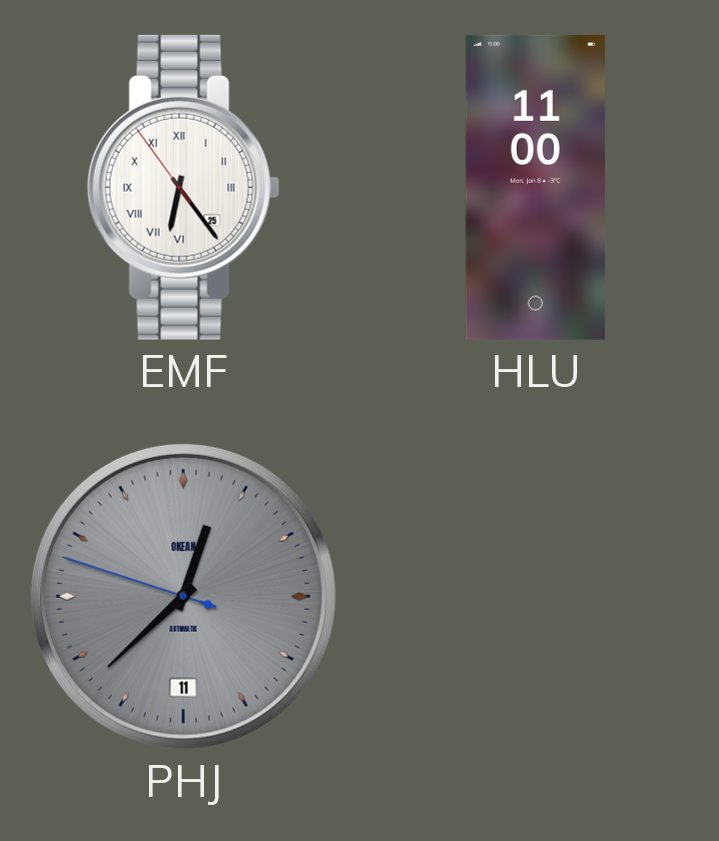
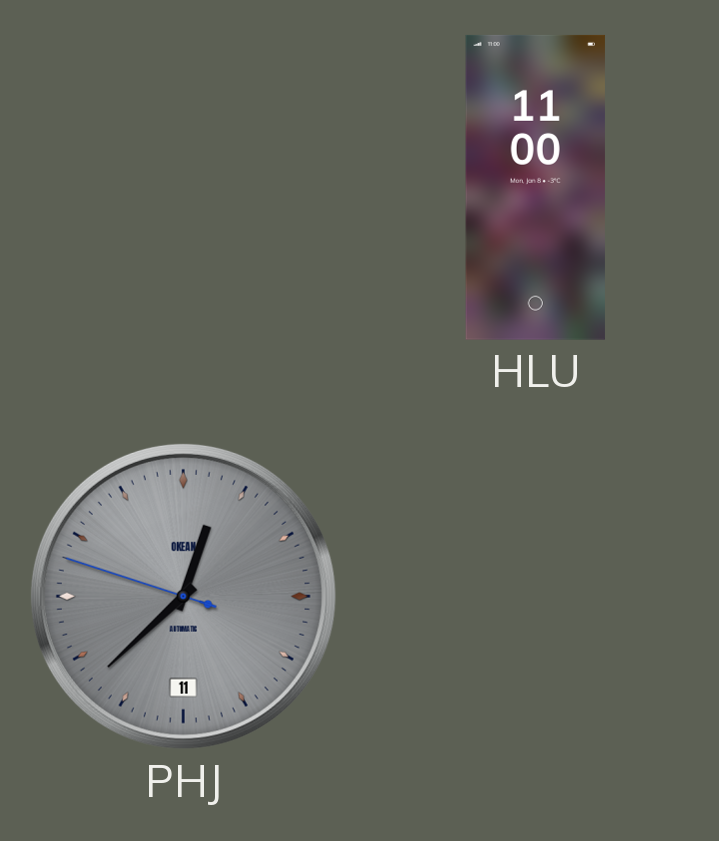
EMF: 6:23 -> none
